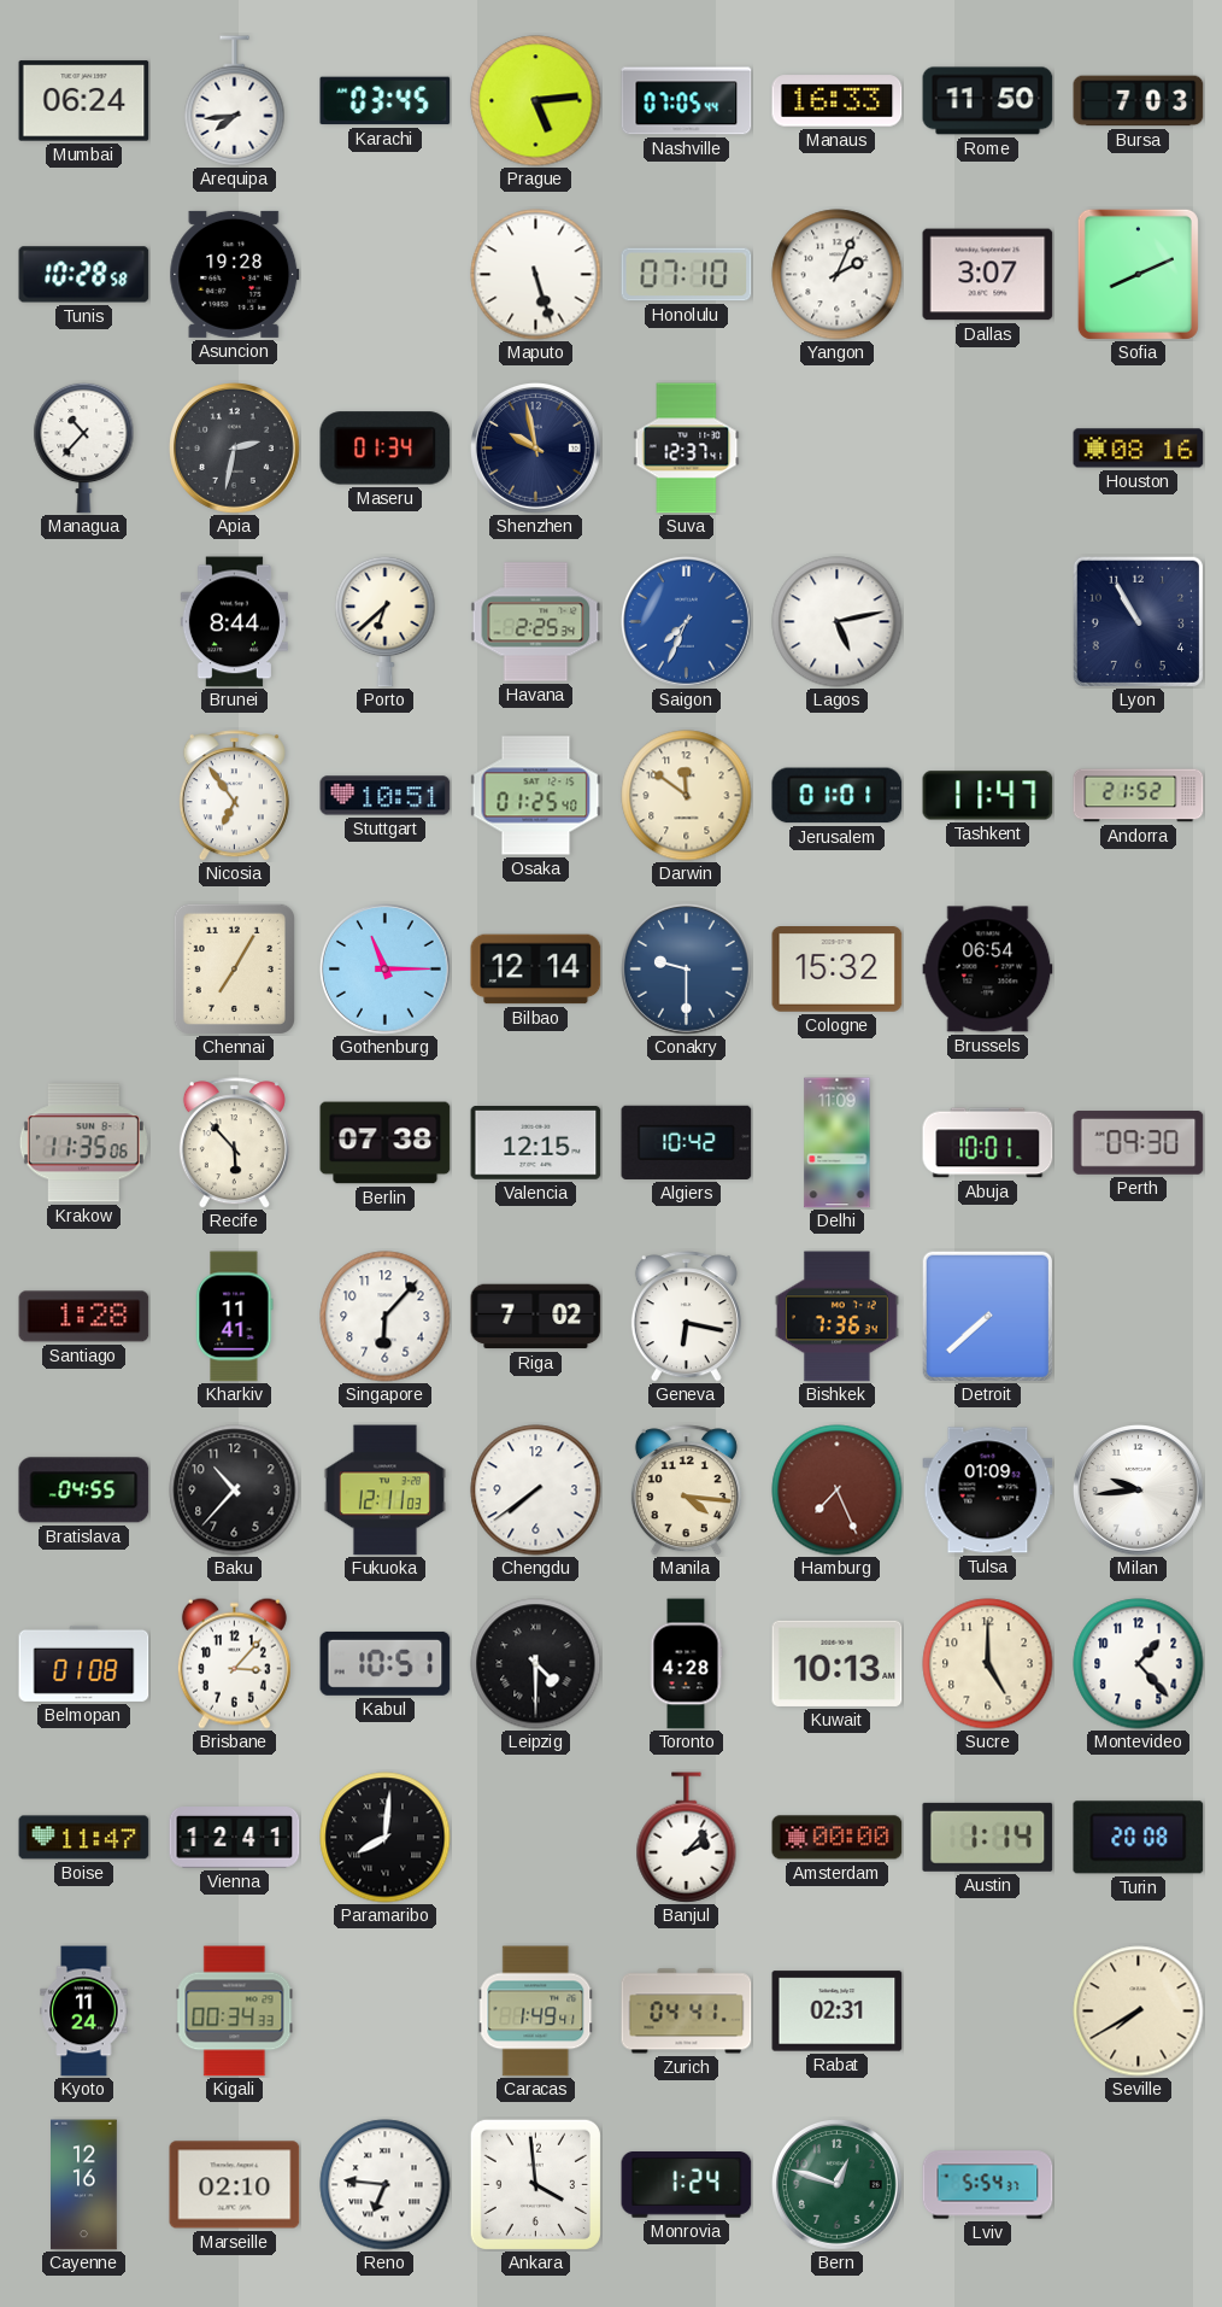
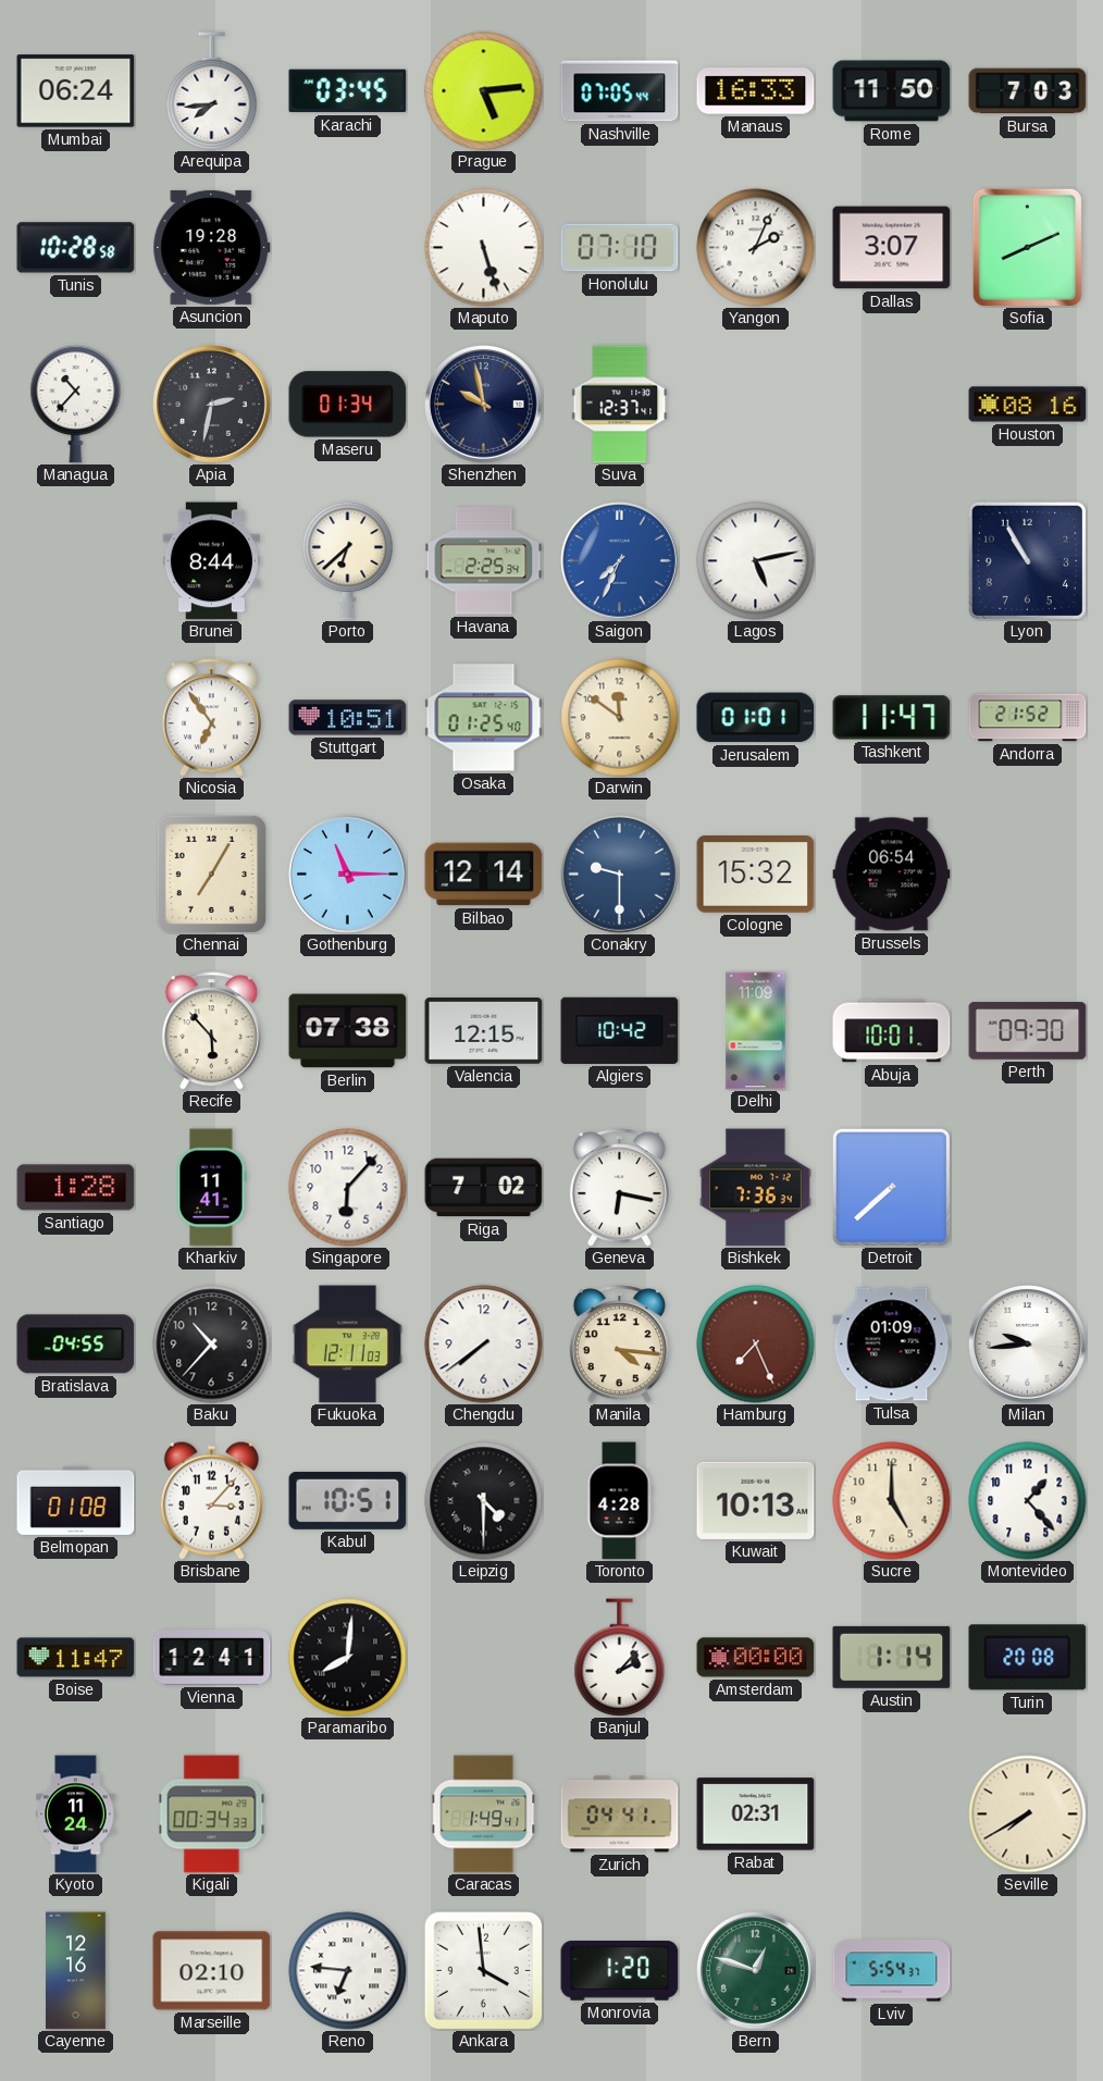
Krakow: 11:35 -> none
Monrovia: 1:24 -> 1:20
